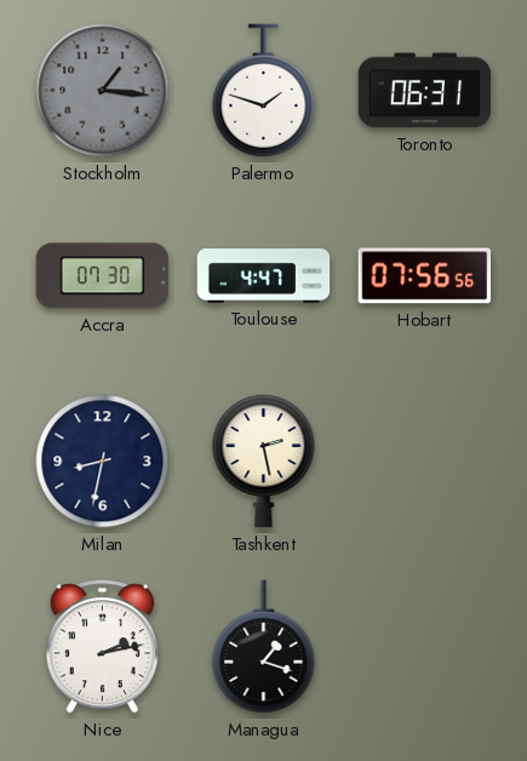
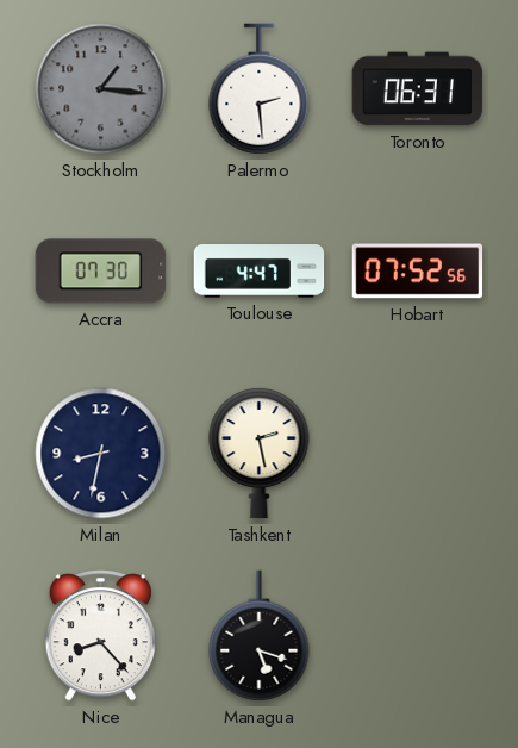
Palermo: 1:48 -> 2:29
Hobart: 07:56 -> 07:52
Nice: 2:13 -> 8:23
Managua: 1:18 -> 5:18
